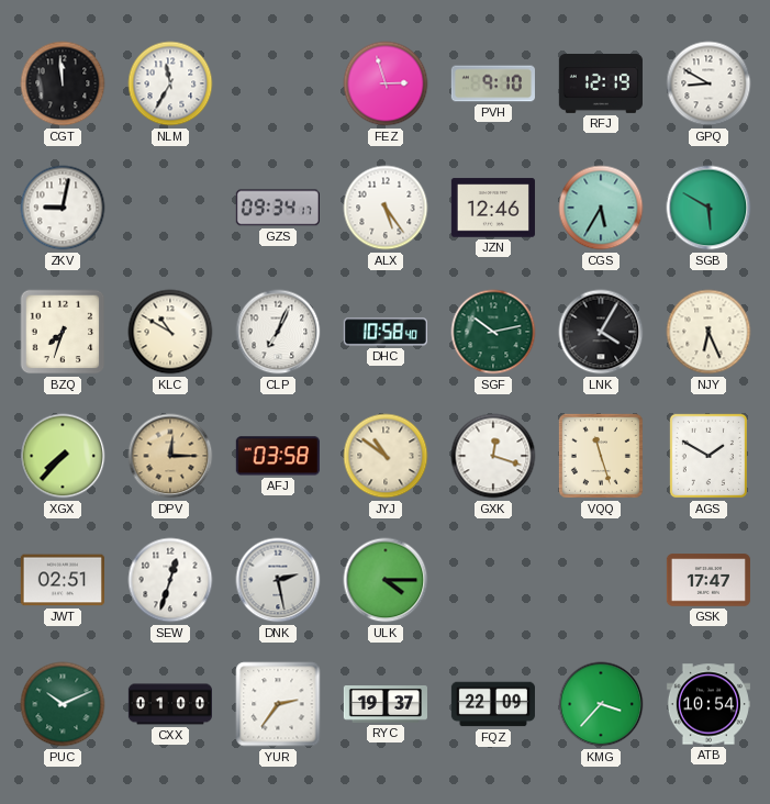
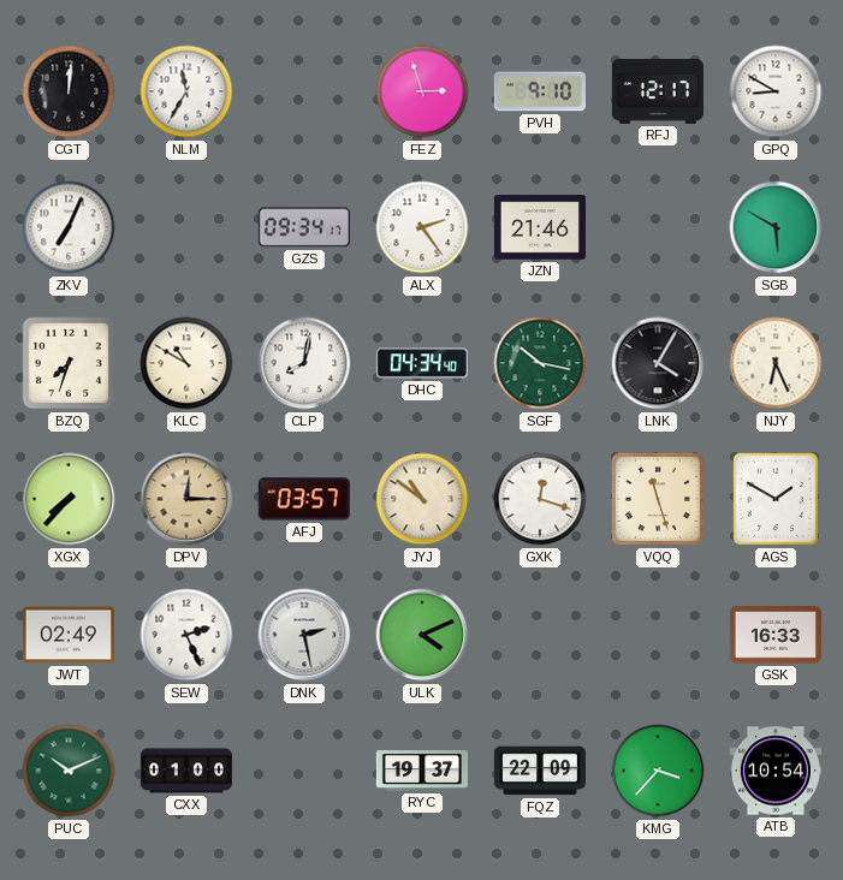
CGT: 11:59 -> 12:01
RFJ: 12:19 -> 12:17
ZKV: 9:02 -> 7:04
ALX: 5:24 -> 2:24
JZN: 12:46 -> 21:46
CGS: 5:35 -> none
CLP: 7:04 -> 8:02
DHC: 10:58 -> 04:34
SGF: 10:13 -> 10:17
AFJ: 03:58 -> 03:57
JWT: 02:51 -> 02:49
SEW: 12:33 -> 2:26
ULK: 4:15 -> 4:11
GSK: 17:47 -> 16:33
YUR: 2:36 -> none
